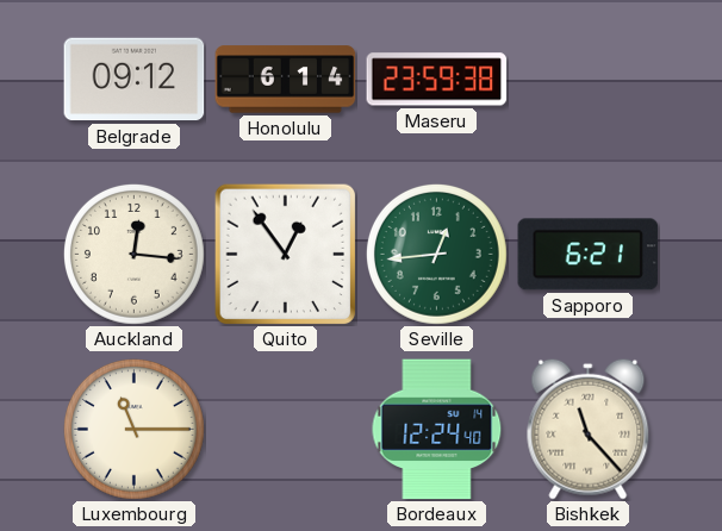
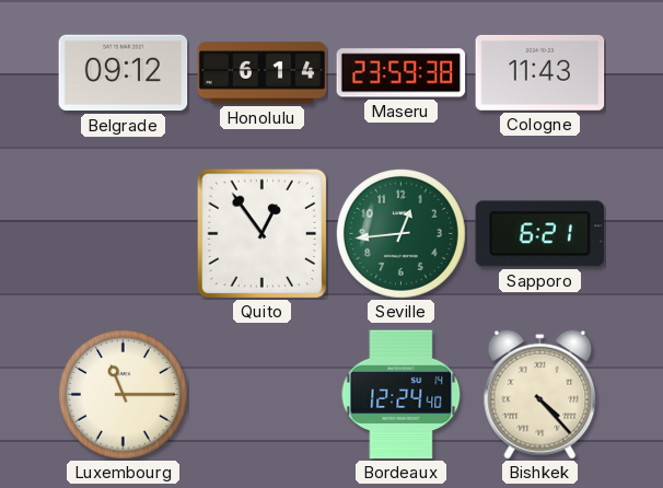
Cologne: none -> 11:43
Auckland: 12:16 -> none
Bishkek: 11:23 -> 4:23
